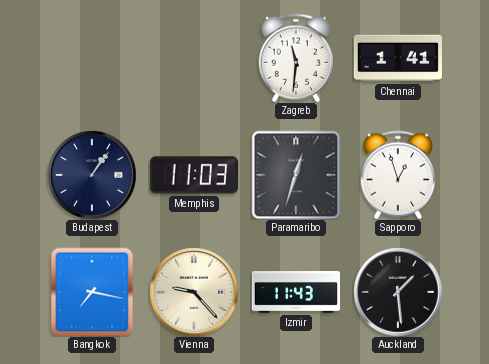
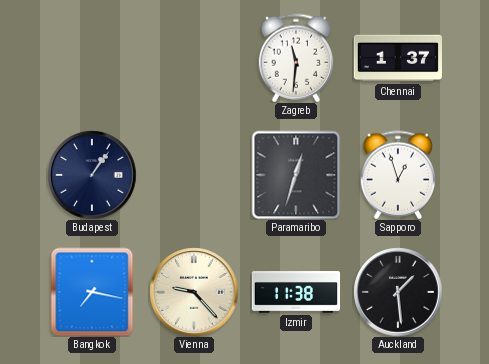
Chennai: 1:41 -> 1:37
Memphis: 11:03 -> none
Izmir: 11:43 -> 11:38
